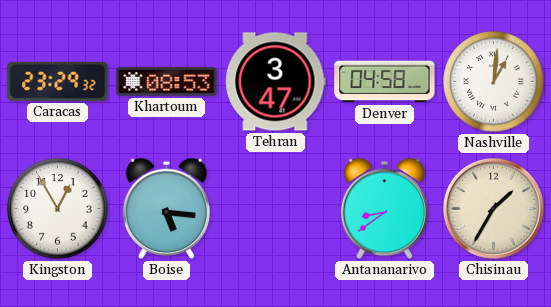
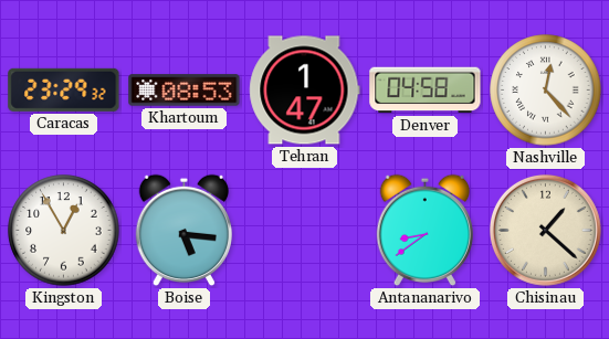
Tehran: 3:47 -> 1:47
Nashville: 1:01 -> 12:23
Chisinau: 1:35 -> 1:22
